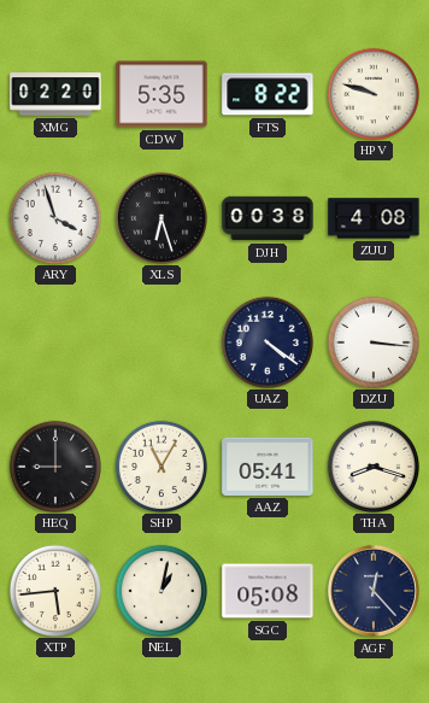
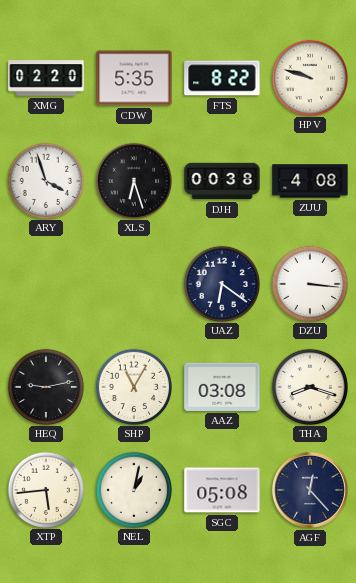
UAZ: 4:21 -> 6:21
HEQ: 9:00 -> 9:13
AAZ: 05:41 -> 03:08
